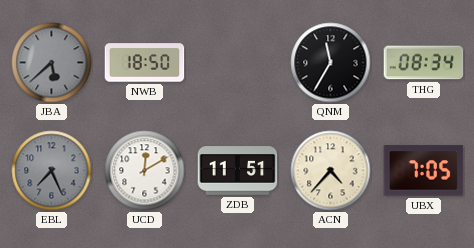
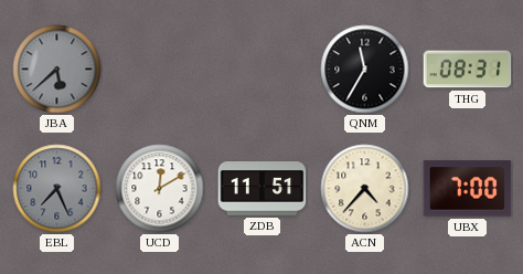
NWB: 18:50 -> none
THG: 08:34 -> 08:31
UBX: 7:05 -> 7:00
